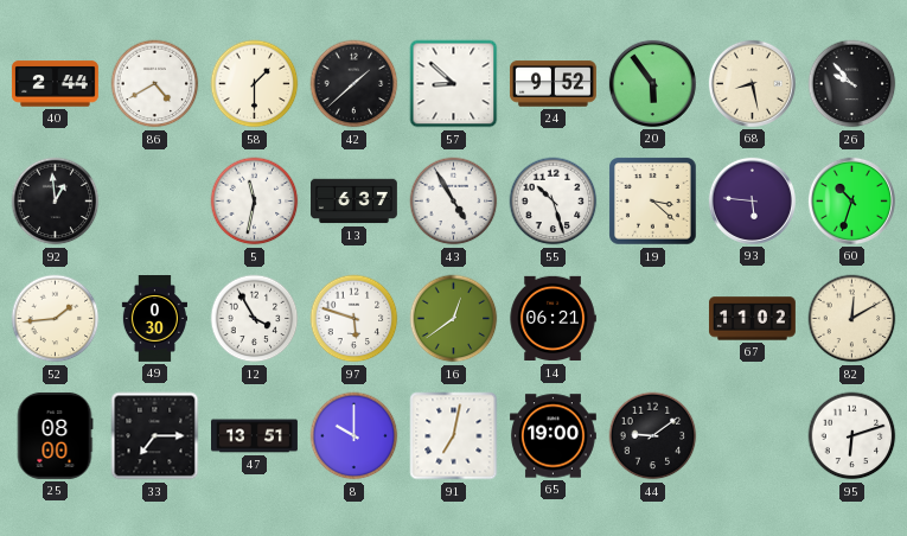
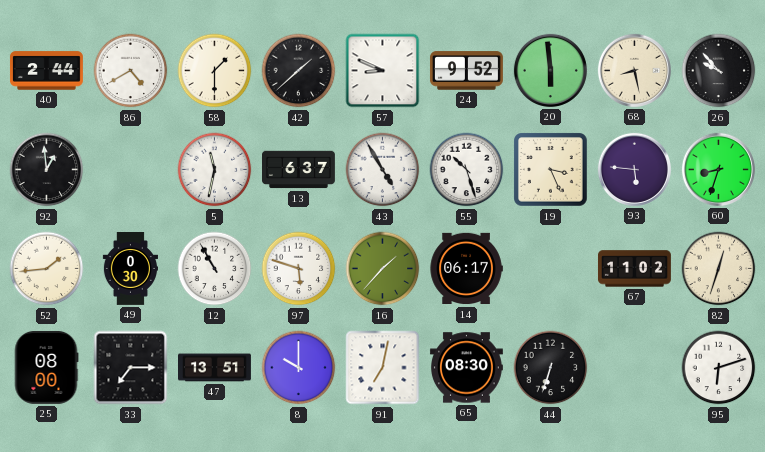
57: 8:52 -> 8:49
20: 5:54 -> 5:59
19: 3:22 -> 3:26
60: 10:33 -> 8:33
12: 3:55 -> 10:55
16: 12:39 -> 1:37
14: 06:21 -> 06:17
82: 12:10 -> 12:33
65: 19:00 -> 08:30
44: 9:09 -> 6:33
